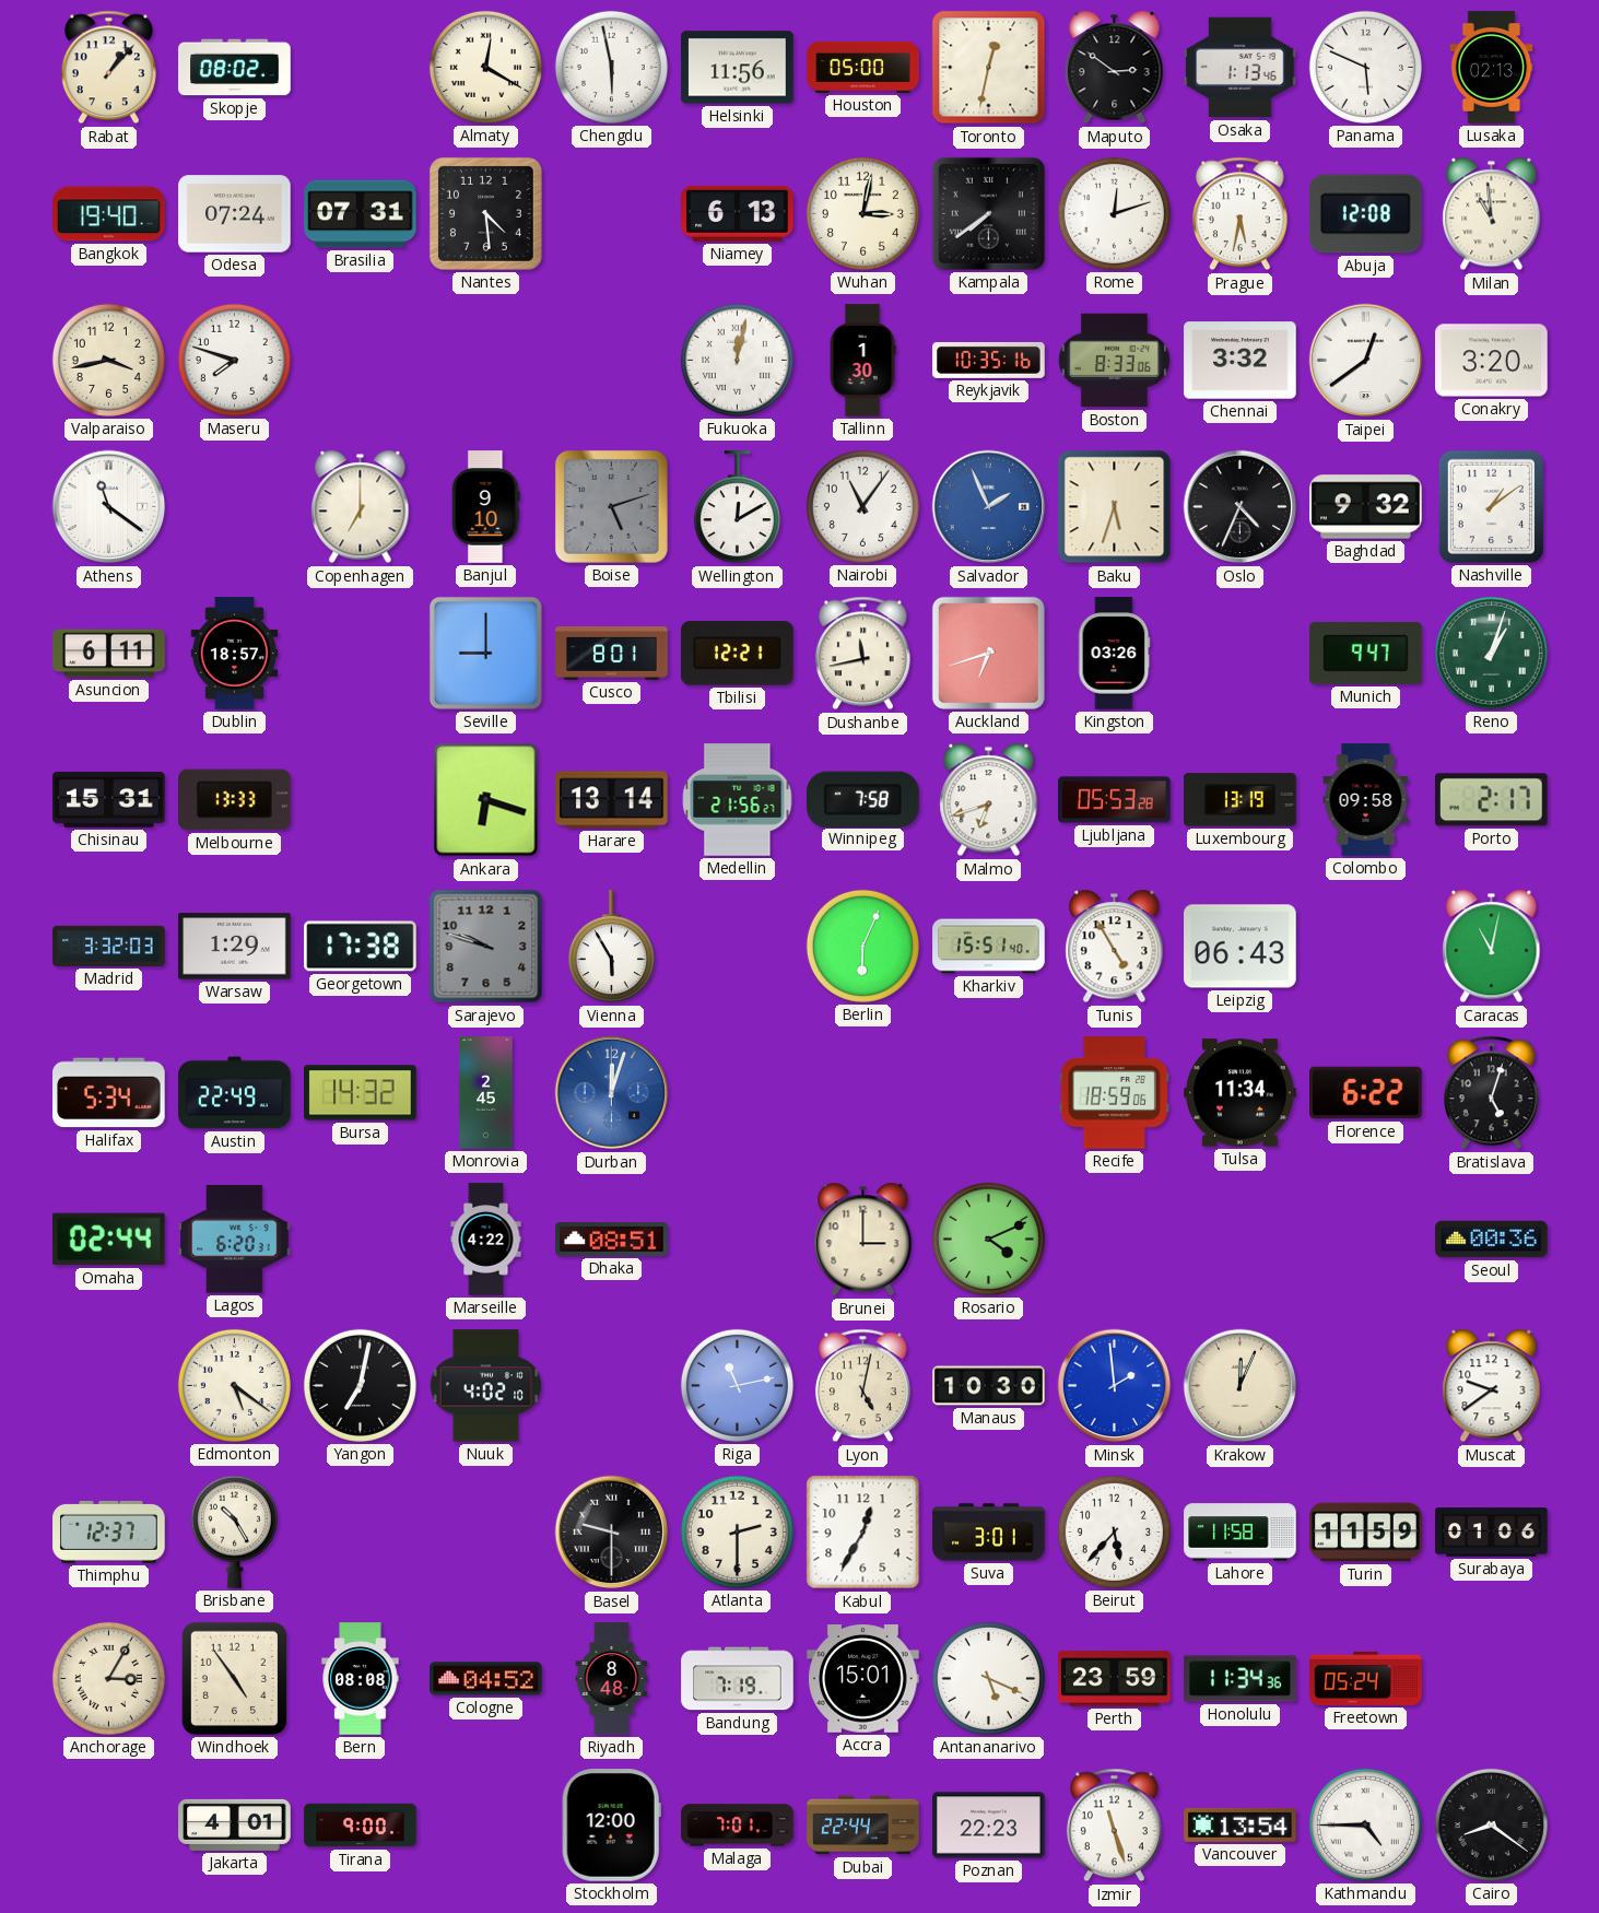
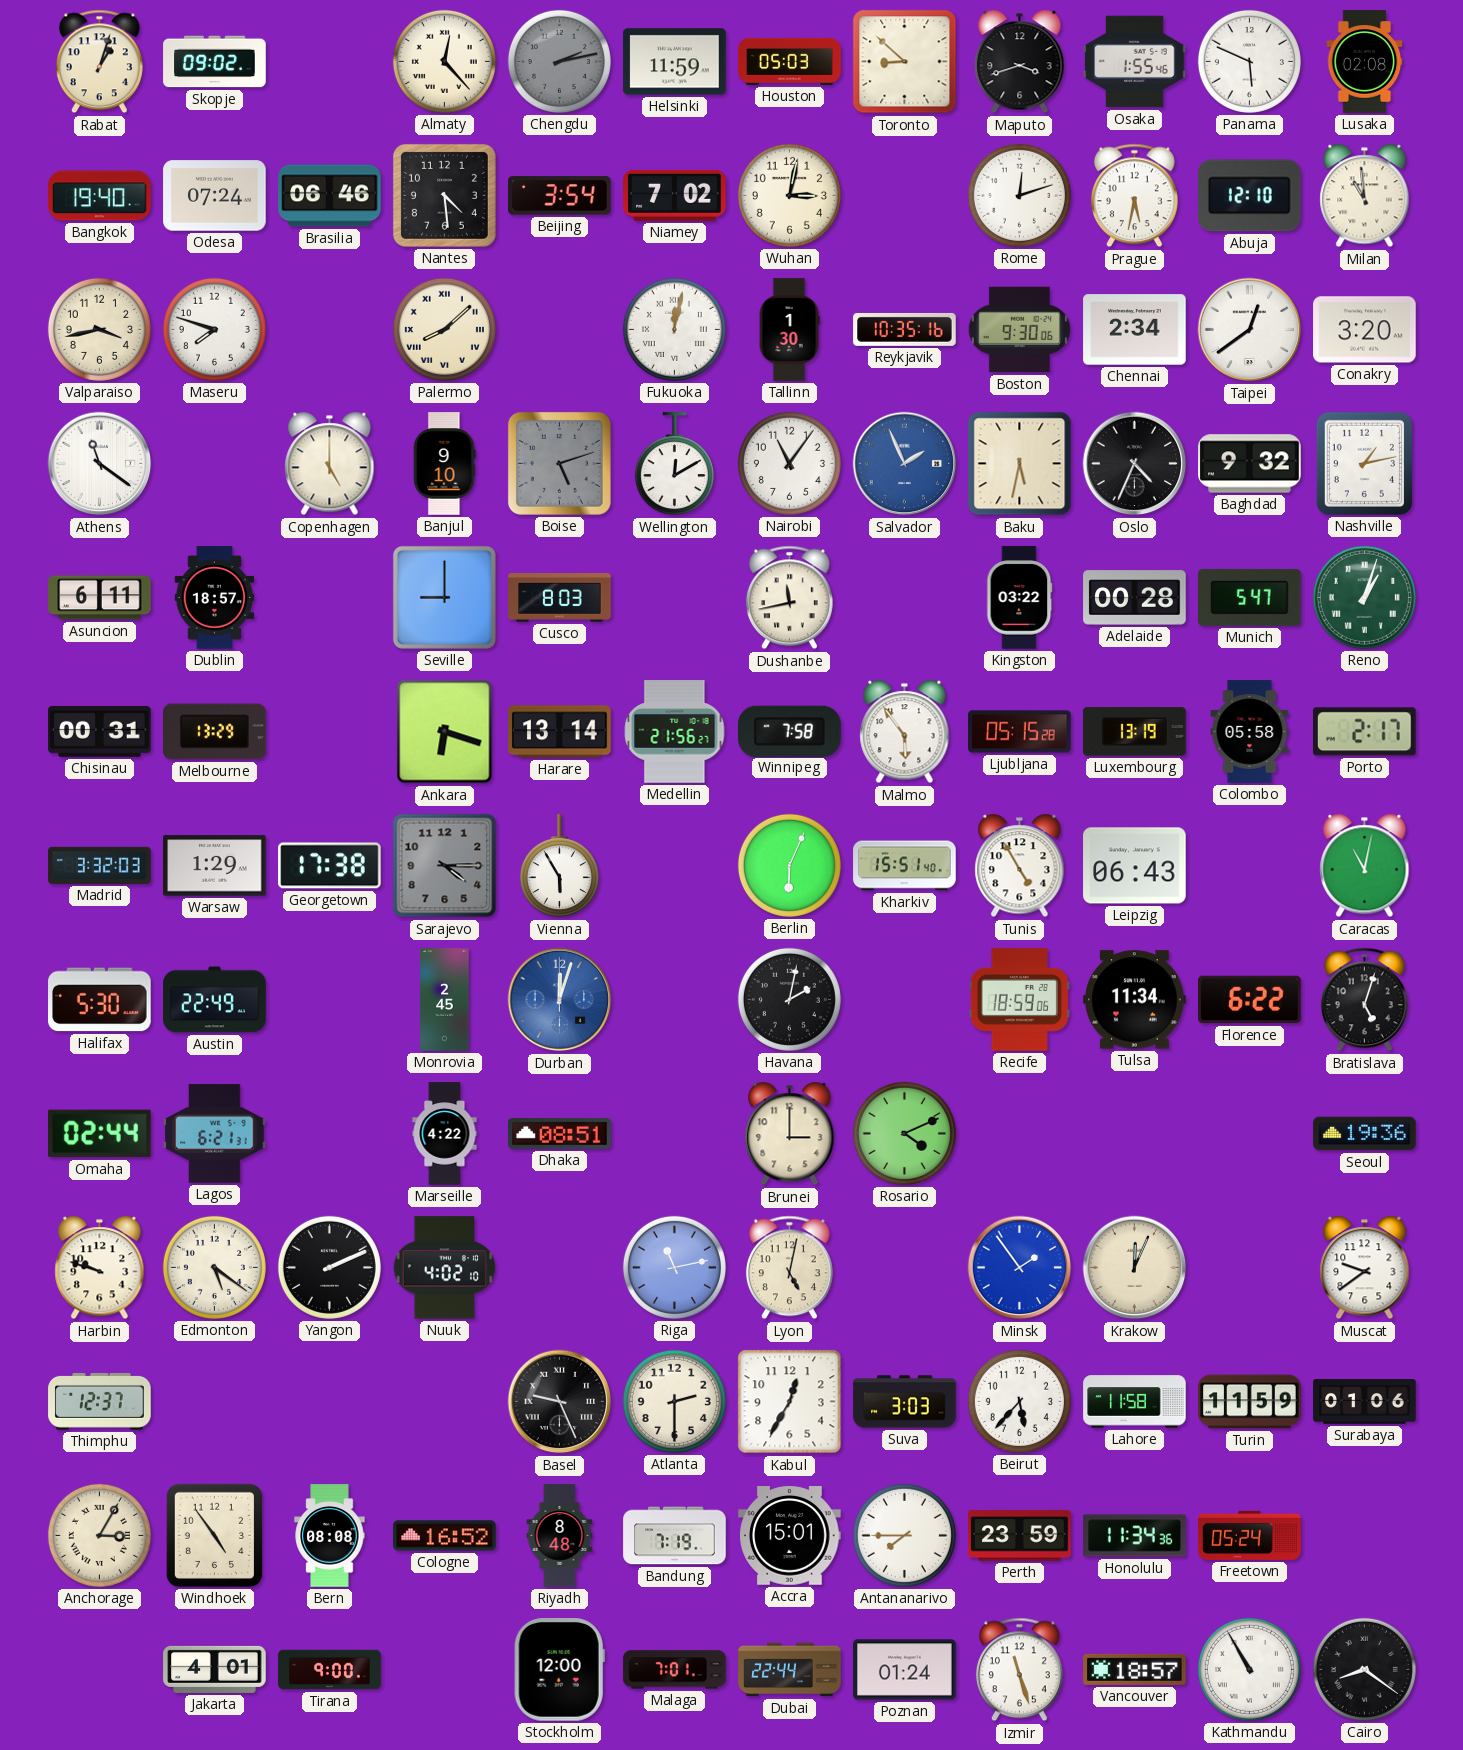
Rabat: 1:07 -> 1:03
Skopje: 08:02 -> 09:02
Almaty: 12:20 -> 12:23
Chengdu: 5:58 -> 2:13
Chengdu dial: white -> grey
Helsinki: 11:56 -> 11:59
Houston: 05:00 -> 05:03
Toronto: 12:32 -> 8:52
Maputo: 2:51 -> 3:42
Osaka: 1:13 -> 1:55
Lusaka: 02:13 -> 02:08
Brasilia: 07:31 -> 06:46
Beijing: none -> 3:54
Niamey: 6:13 -> 7:02
Kampala: 7:39 -> none
Abuja: 12:08 -> 12:10
Palermo: none -> 8:08
Boston: 8:33 -> 9:30
Chennai: 3:32 -> 2:34
Copenhagen: 7:00 -> 5:00
Baku: 5:33 -> 5:32
Nashville: 1:09 -> 1:13
Cusco: 8:01 -> 8:03
Tbilisi: 12:21 -> none
Auckland: 6:42 -> none
Kingston: 03:26 -> 03:22
Adelaide: none -> 00:28
Munich: 9:47 -> 5:47
Chisinau: 15:31 -> 00:31
Melbourne: 13:33 -> 13:29
Malmo: 6:42 -> 5:54
Ljubljana: 05:53 -> 05:15
Colombo: 09:58 -> 05:58
Sarajevo: 9:48 -> 4:15
Halifax: 5:34 -> 5:30
Bursa: 14:32 -> none
Havana: none -> 2:02
Lagos: 6:20 -> 6:21
Seoul: 00:36 -> 19:36
Harbin: none -> 9:48
Yangon: 7:02 -> 2:11
Manaus: 10:30 -> none
Minsk: 1:59 -> 1:54
Brisbane: 10:25 -> none
Basel: 9:30 -> 9:26
Suva: 3:01 -> 3:03
Cologne: 04:52 -> 16:52
Antananarivo: 5:19 -> 7:45
Poznan: 22:23 -> 01:24
Vancouver: 13:54 -> 18:57
Kathmandu: 4:45 -> 10:55
